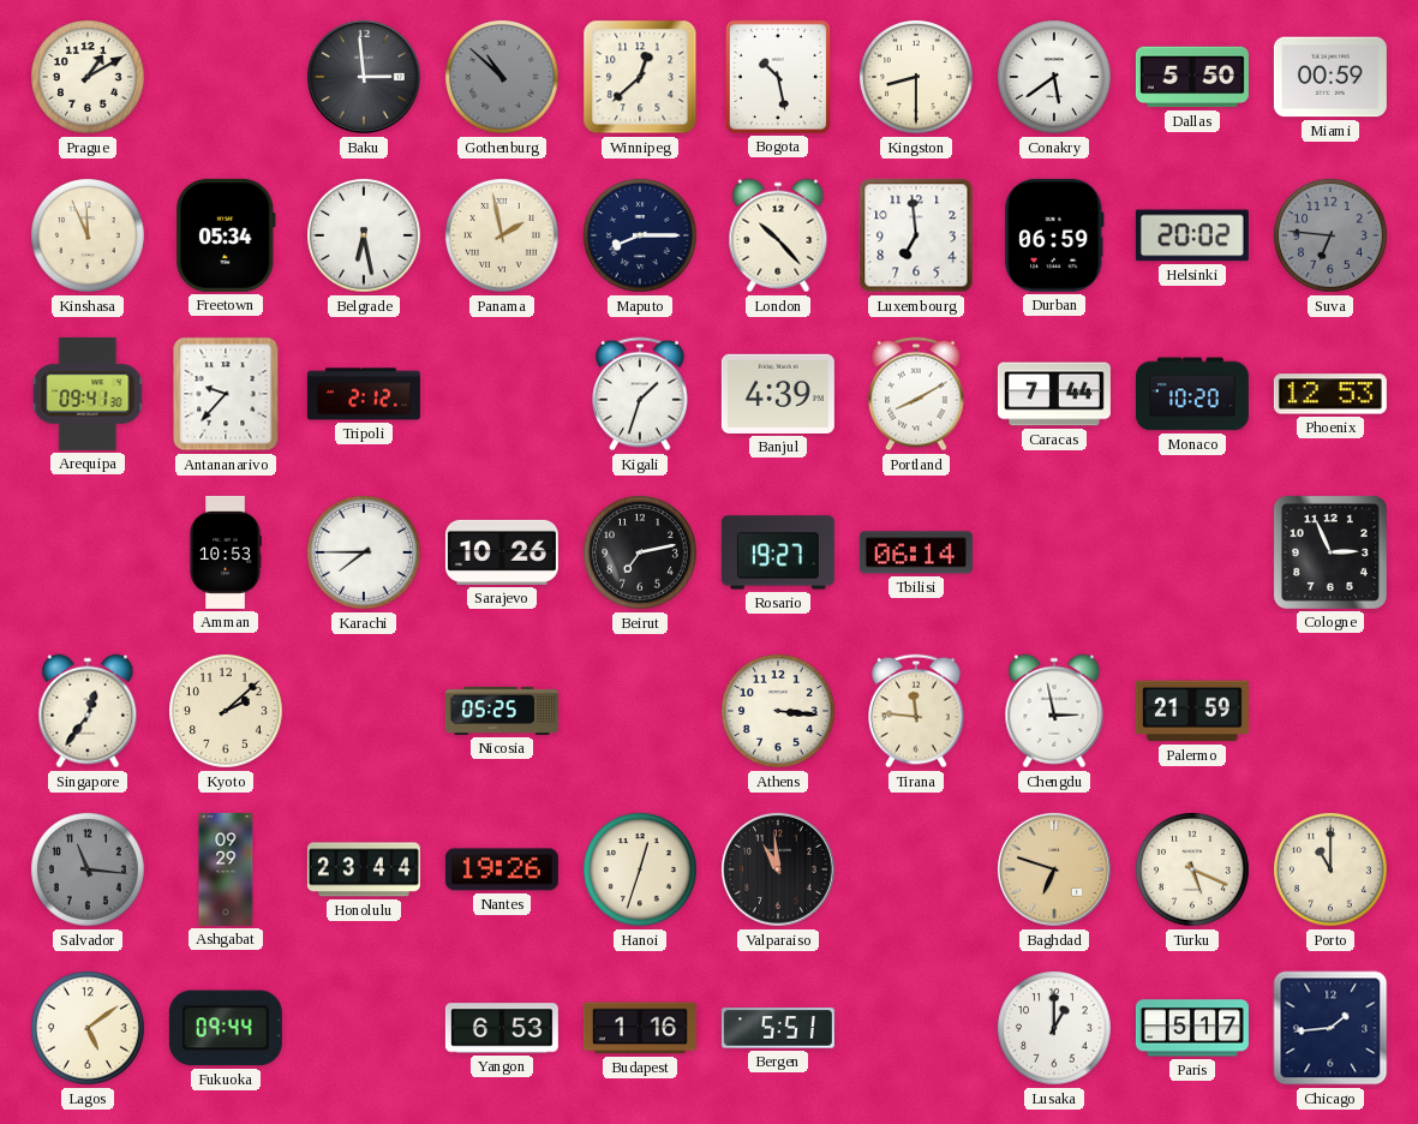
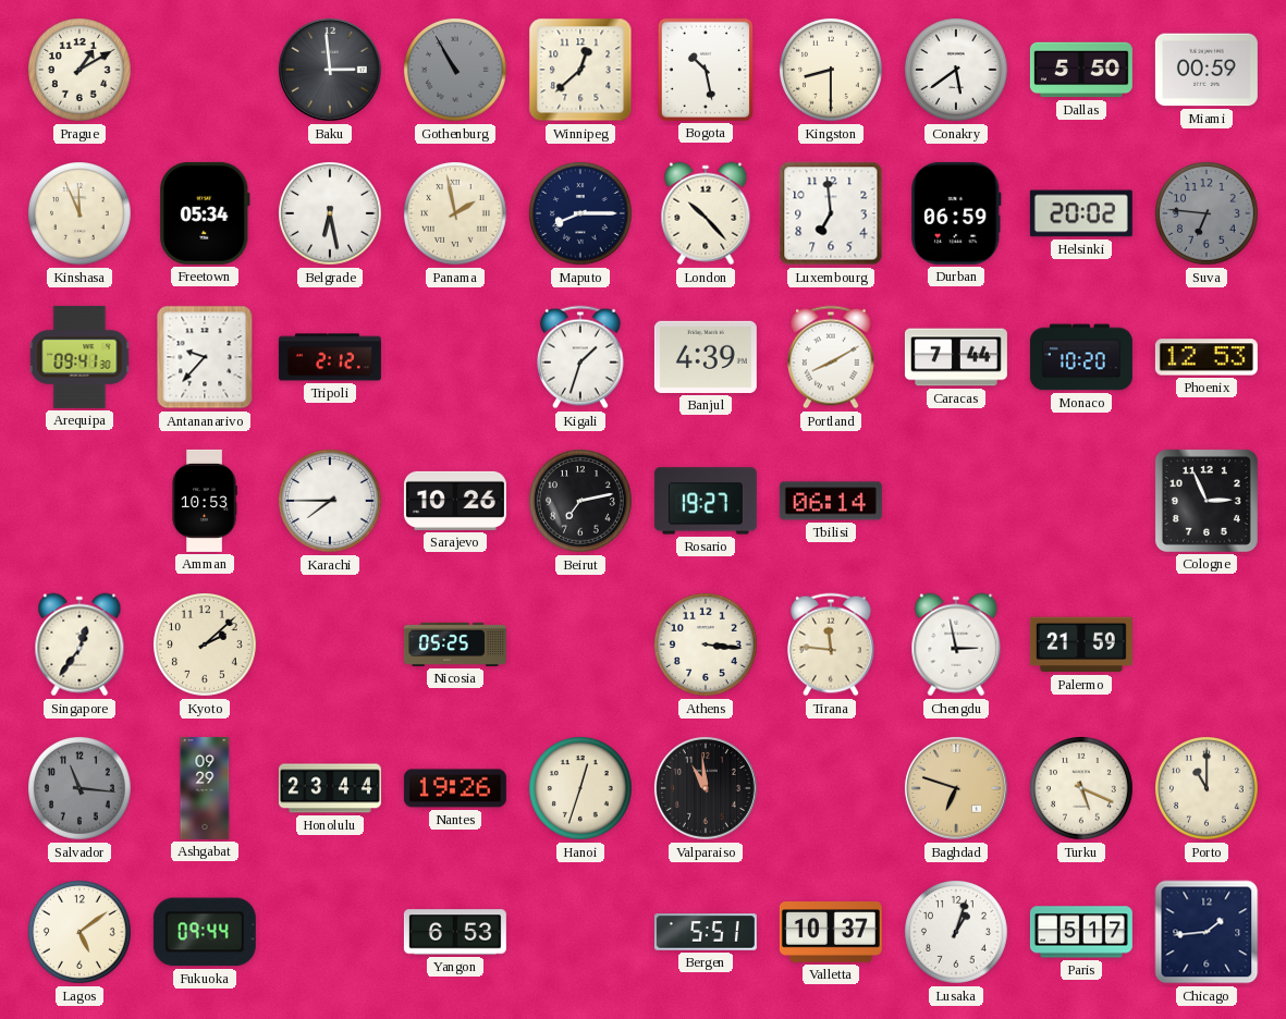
Gothenburg: 10:52 -> 10:55
Budapest: 1:16 -> none
Valletta: none -> 10:37
Lusaka: 1:00 -> 1:03
